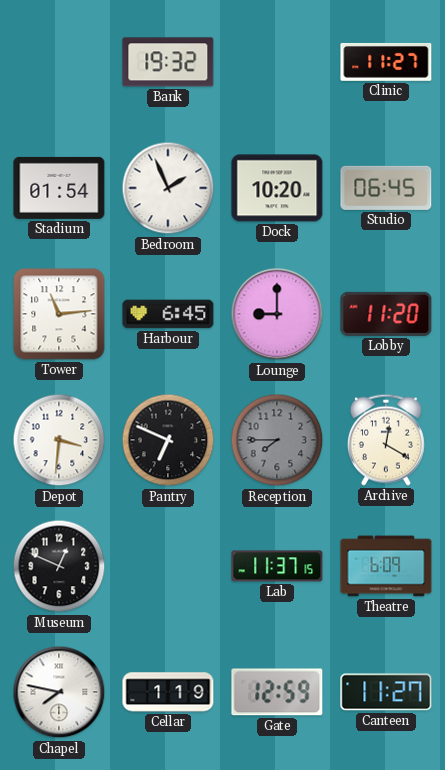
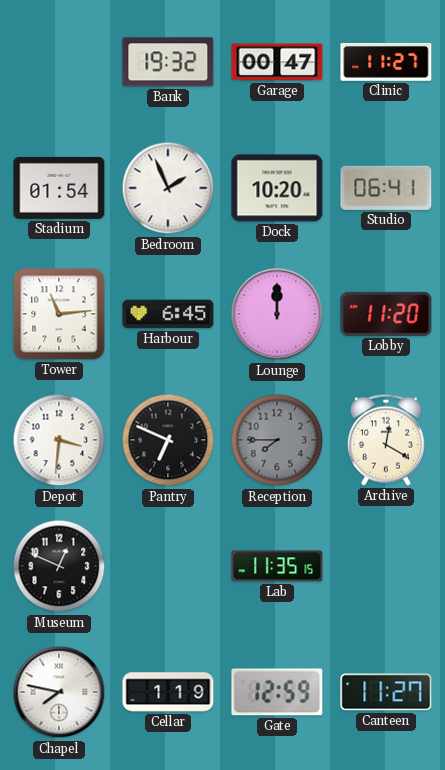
Garage: none -> 00:47
Studio: 06:45 -> 06:41
Lounge: 9:00 -> 12:00
Lab: 11:37 -> 11:35
Theatre: 6:09 -> none
